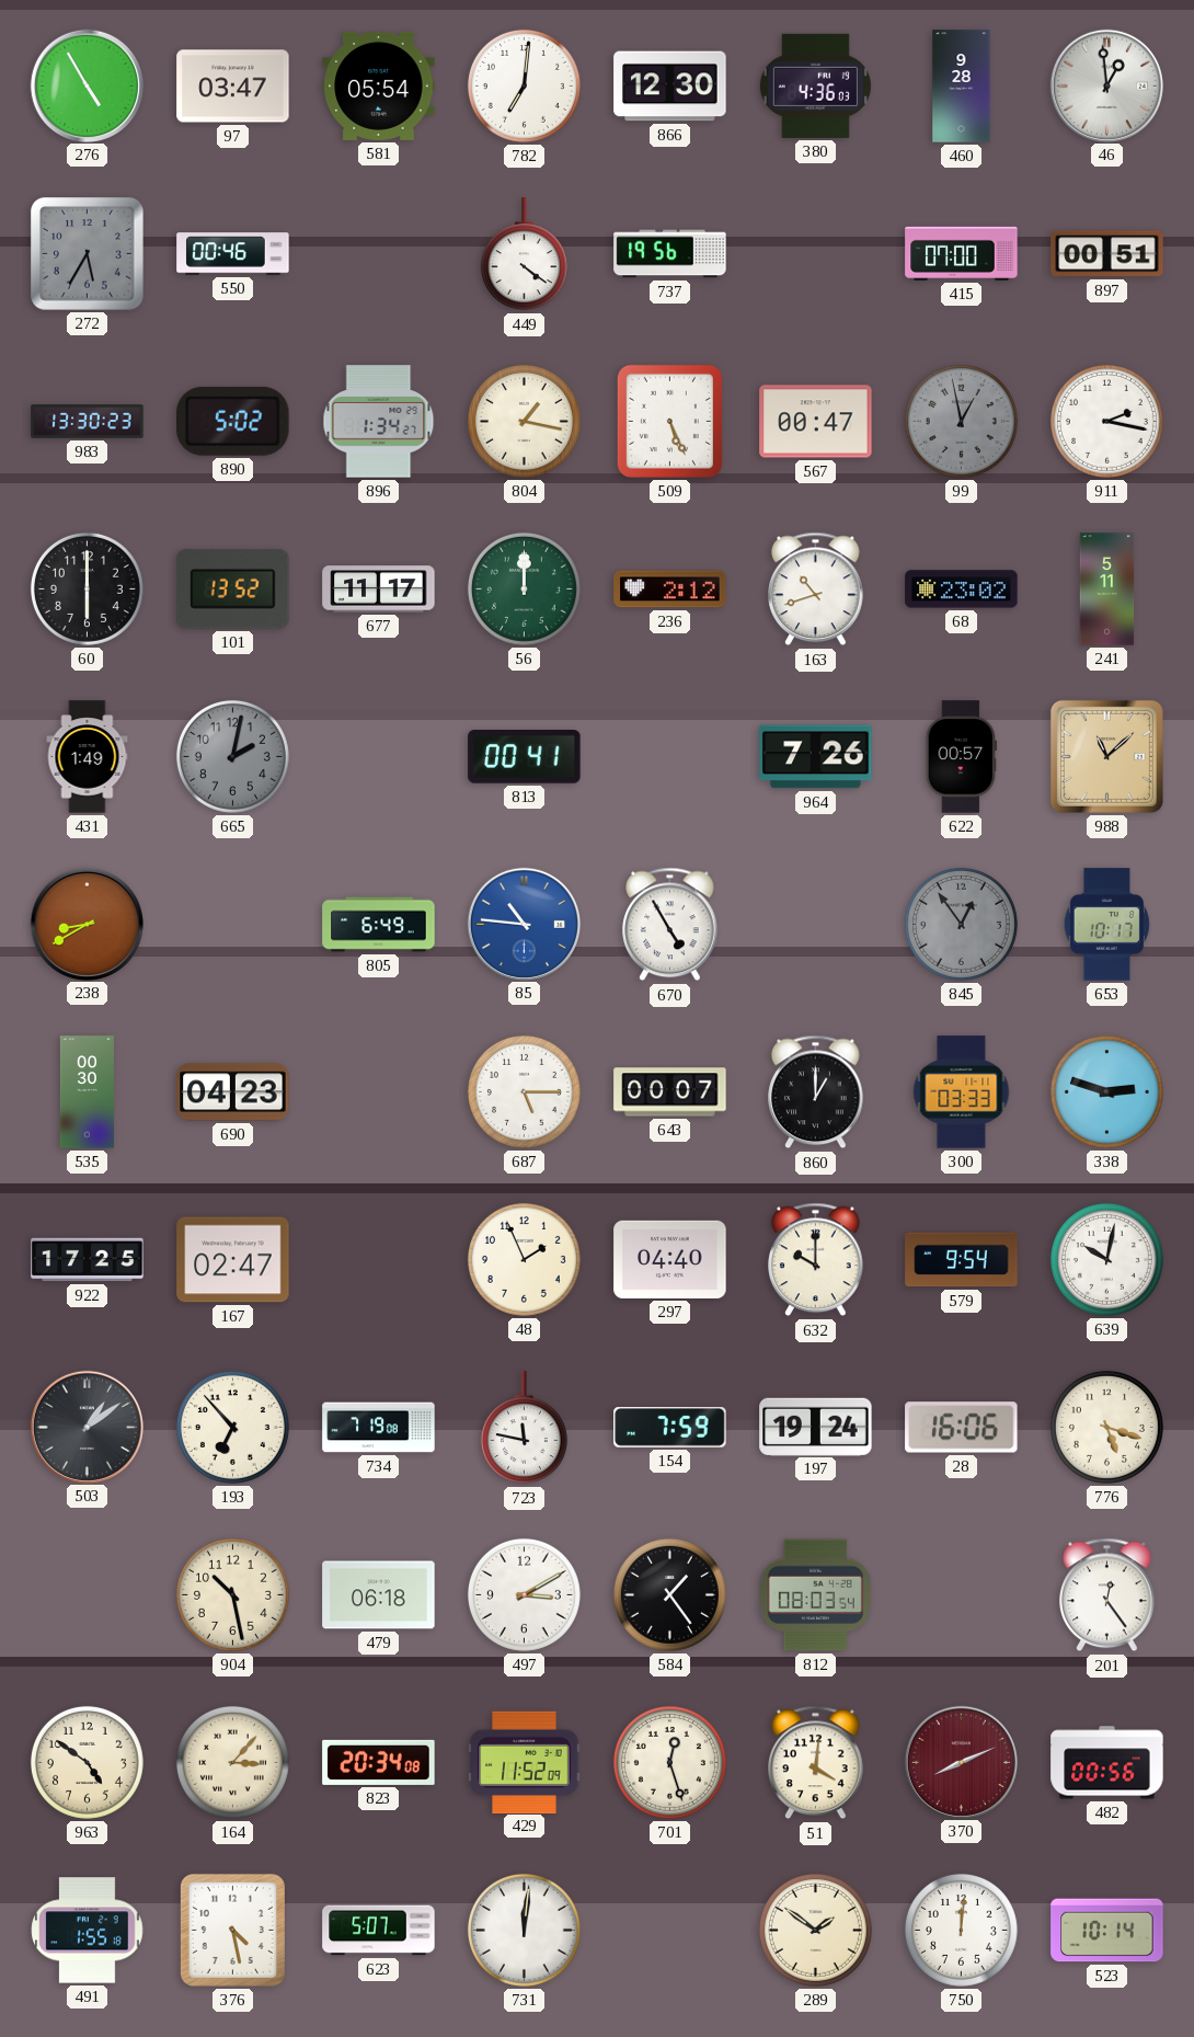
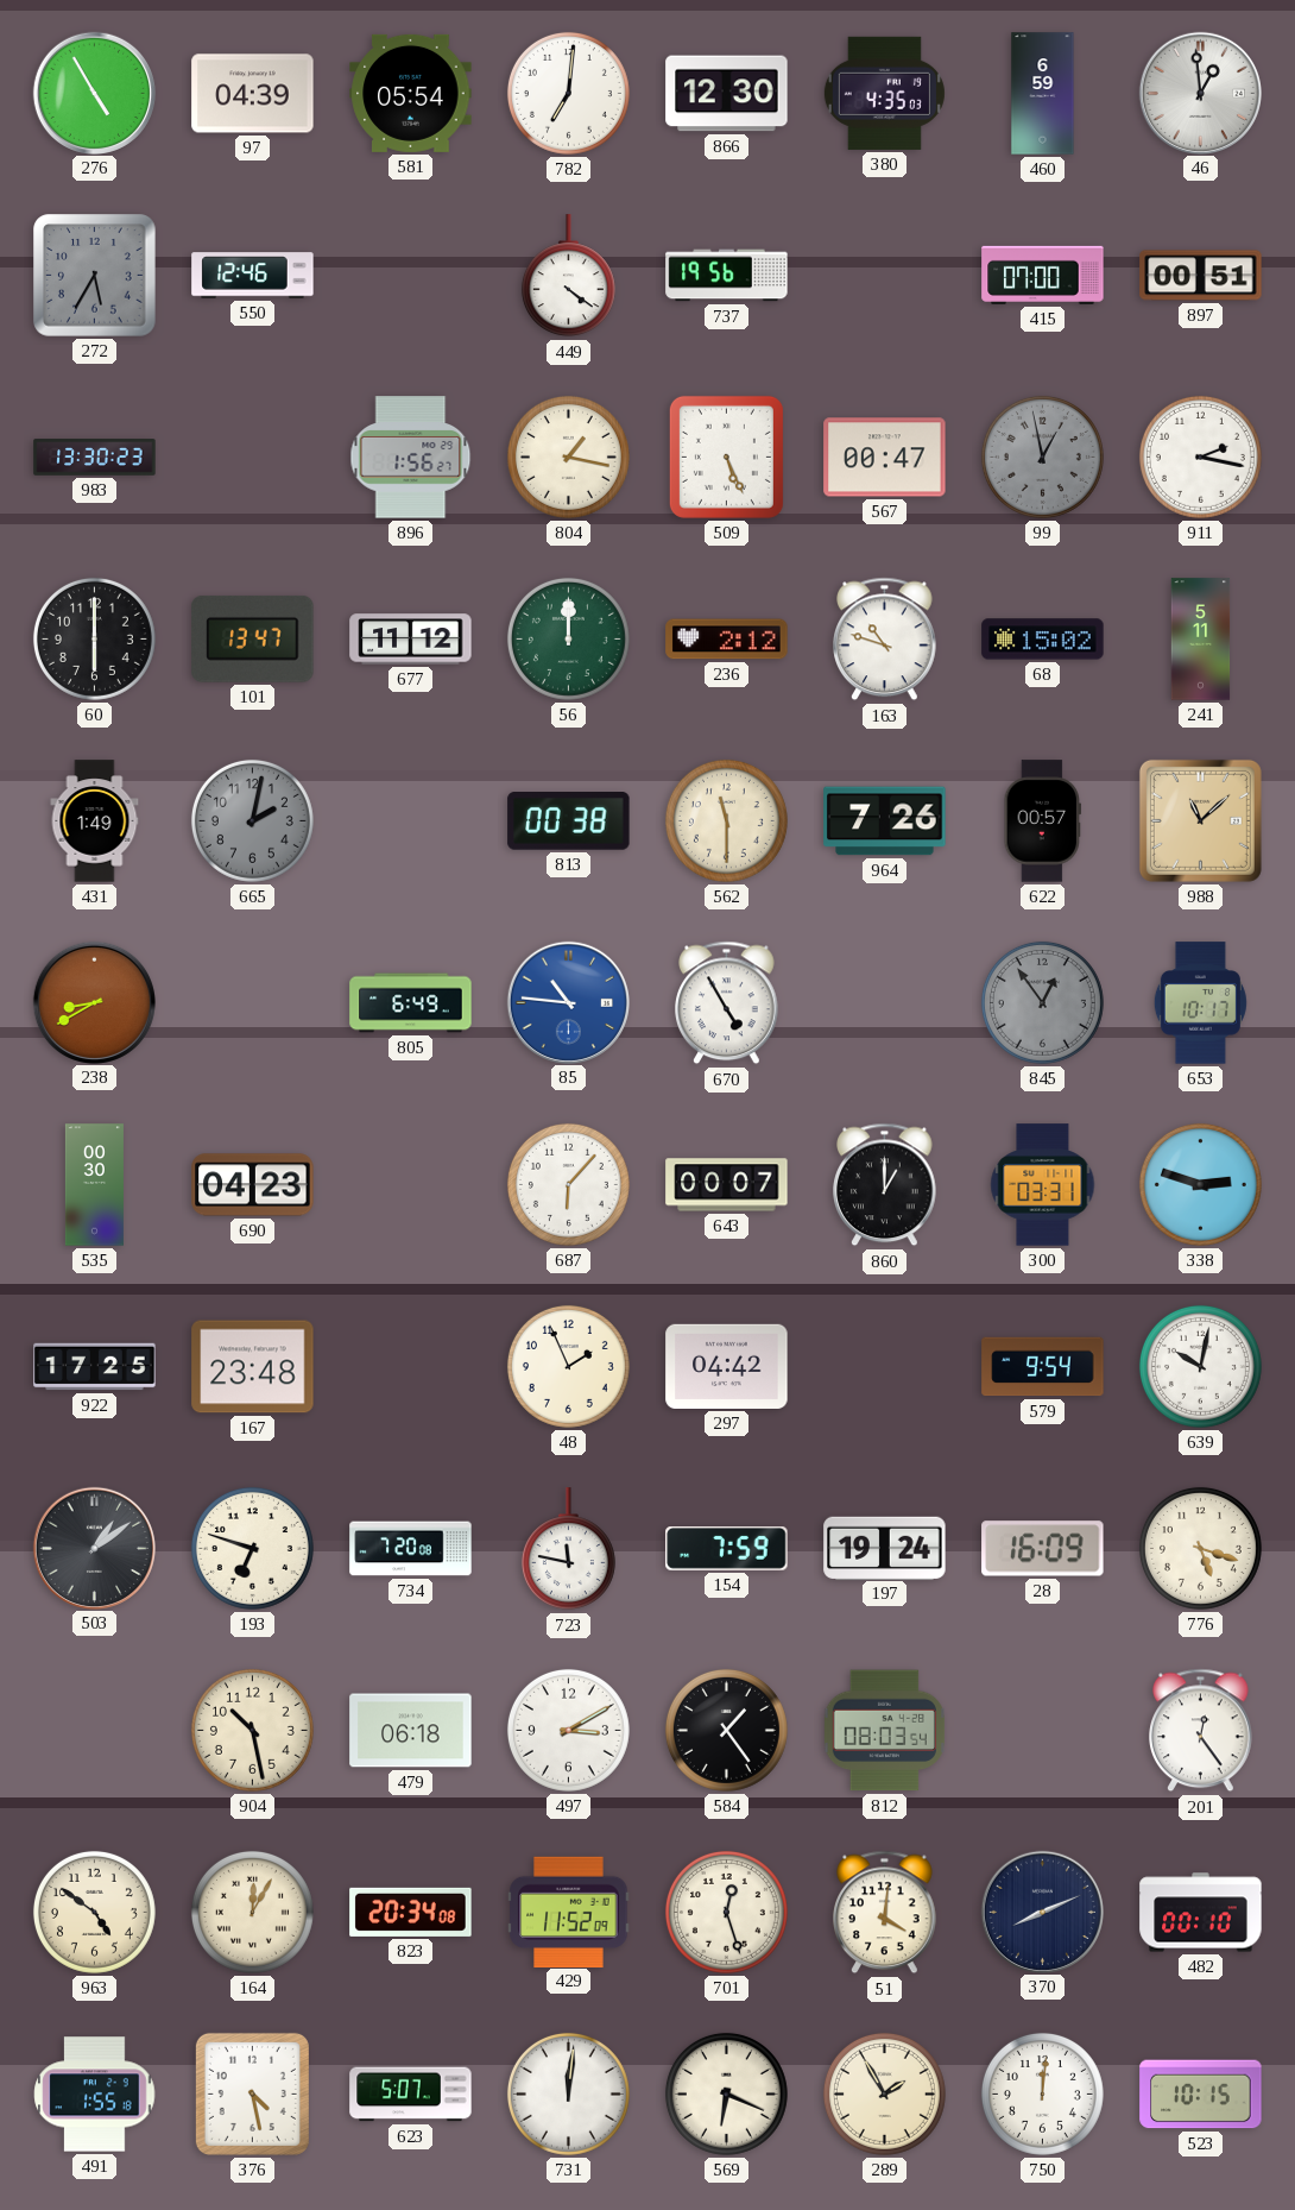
97: 03:47 -> 04:39
380: 4:36 -> 4:35
460: 9:28 -> 6:59
550: 00:46 -> 12:46
890: 5:02 -> none
896: 1:34 -> 1:56
101: 13:52 -> 13:47
677: 11:17 -> 11:12
163: 10:42 -> 10:48
68: 23:02 -> 15:02
813: 00:41 -> 00:38
562: none -> 11:30
687: 5:15 -> 6:07
300: 03:33 -> 03:31
167: 02:47 -> 23:48
297: 04:40 -> 04:42
632: 10:00 -> none
193: 6:53 -> 6:48
734: 7:19 -> 7:20
28: 16:06 -> 16:09
164: 3:07 -> 12:05
370 dial: burgundy -> navy
482: 00:56 -> 00:10
569: none -> 6:19
289: 1:51 -> 1:55
523: 10:14 -> 10:15
